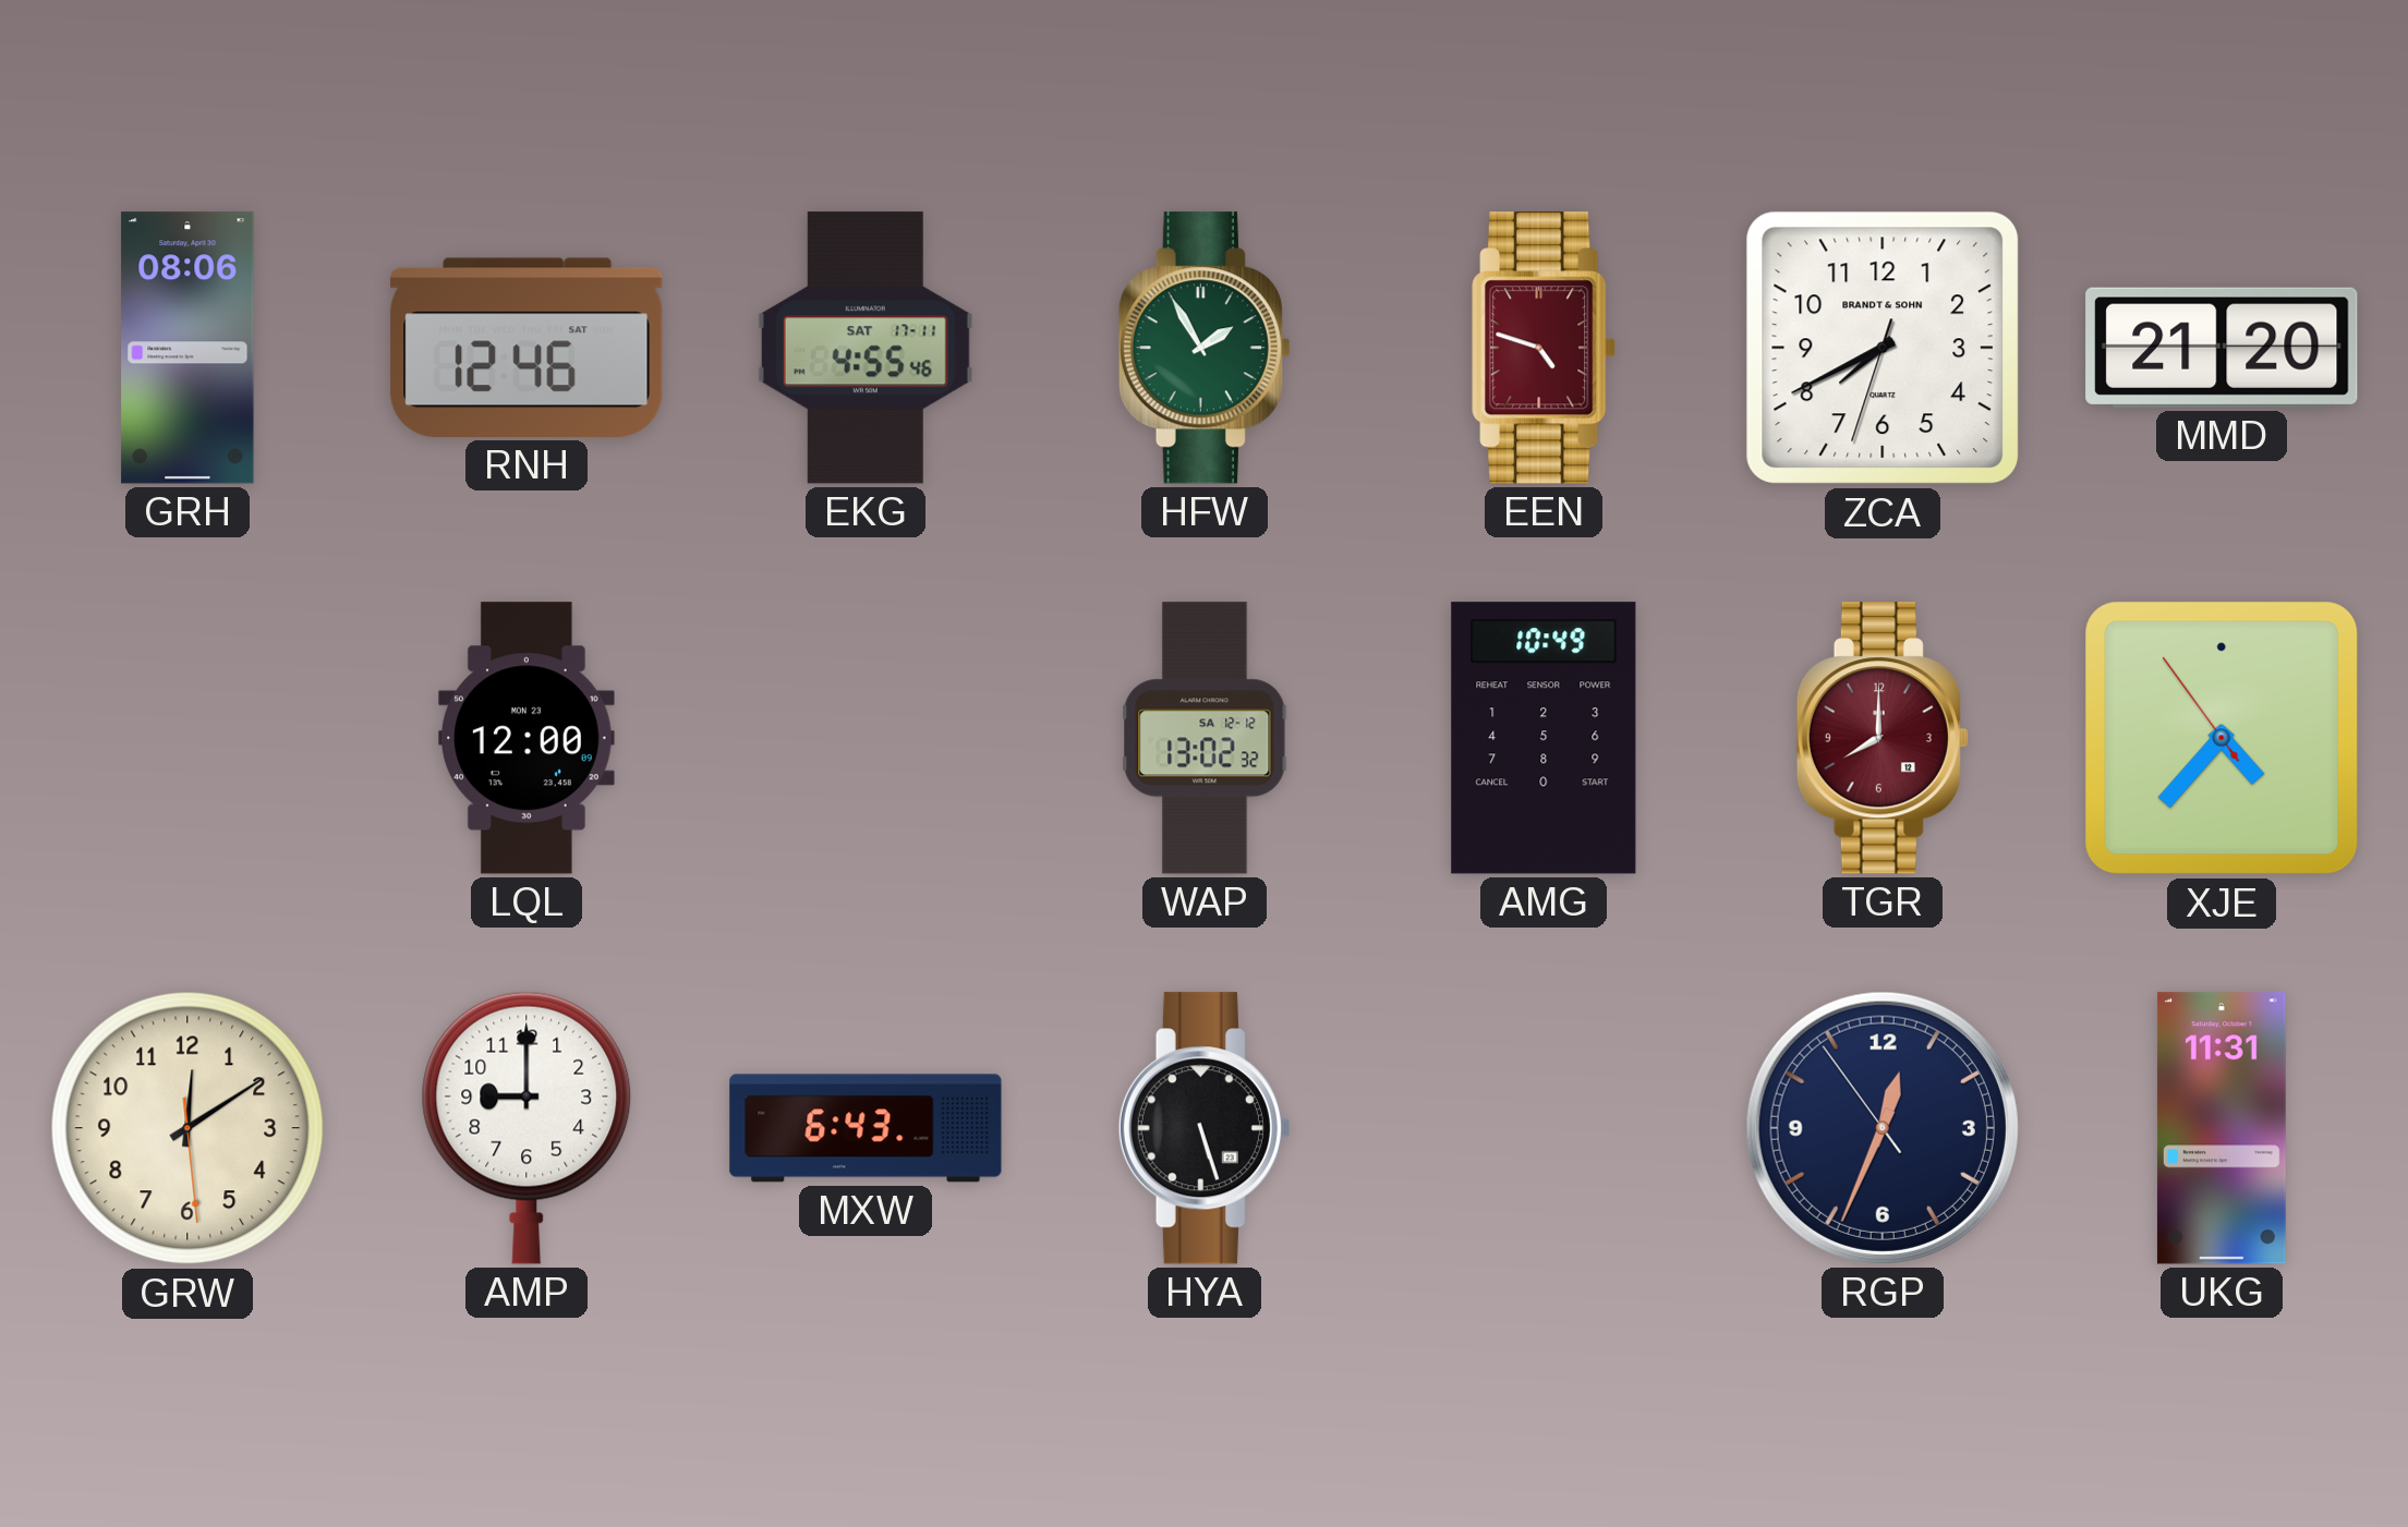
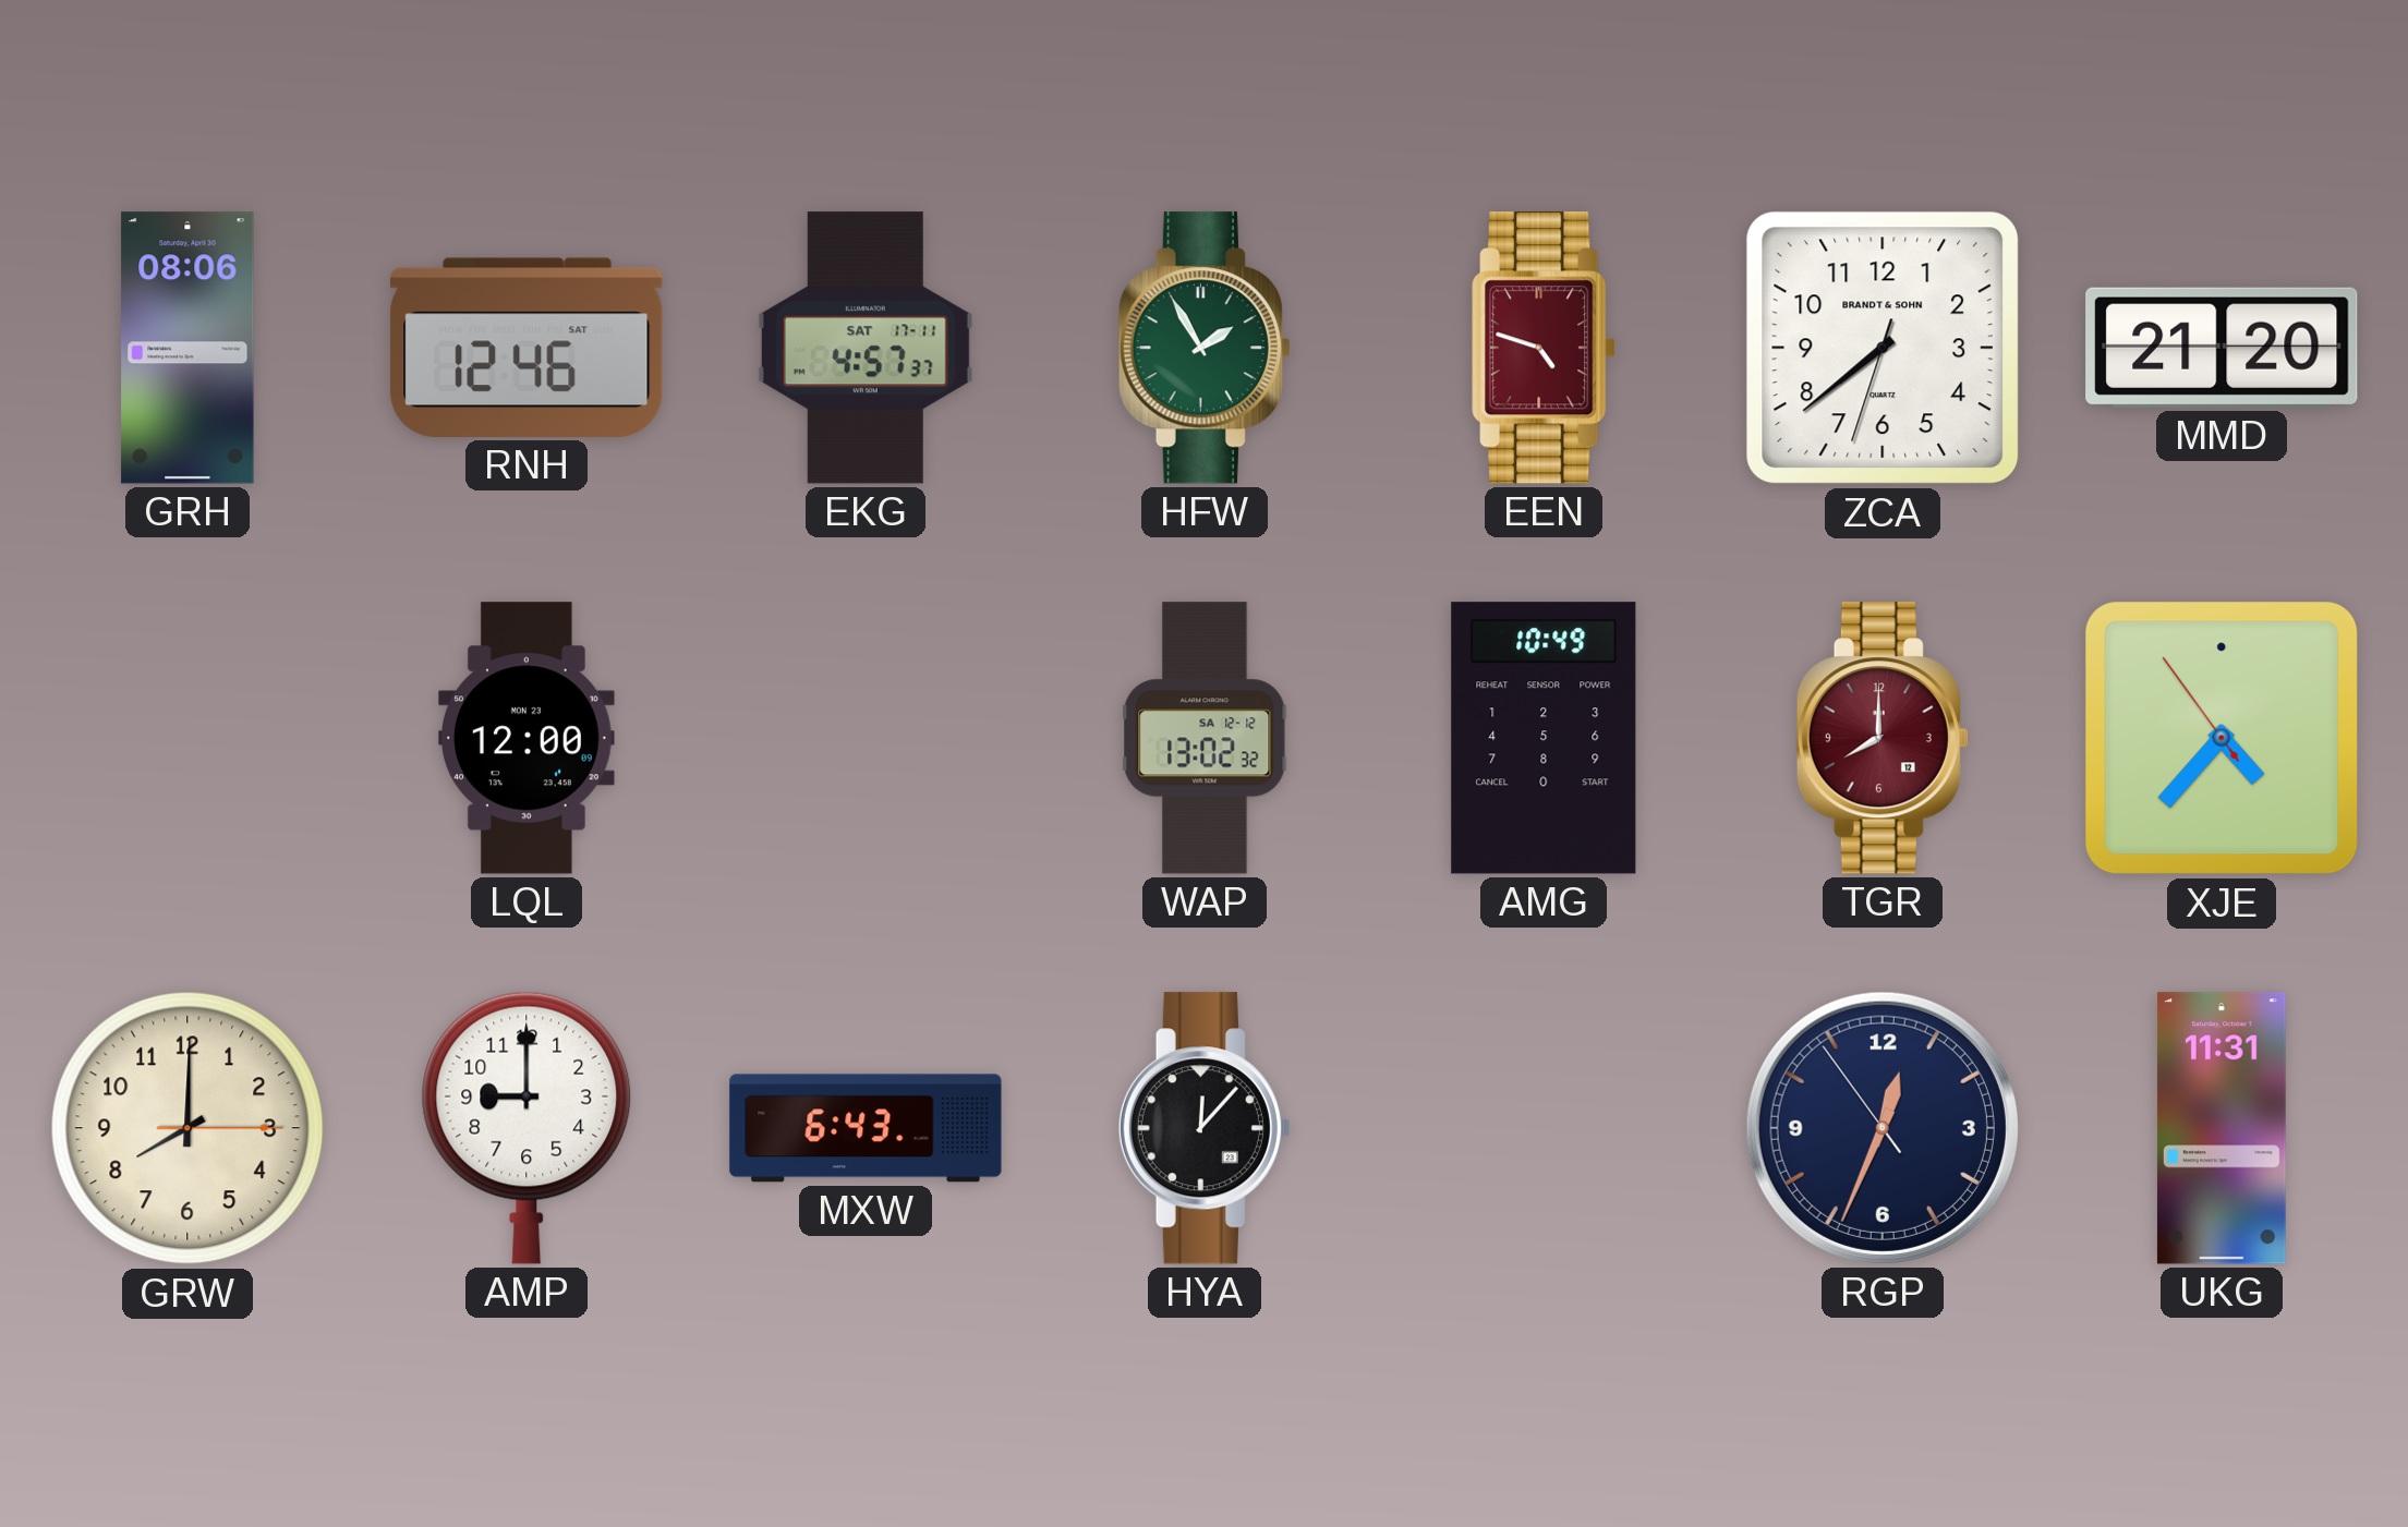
EKG: 4:55 -> 4:57
ZCA: 7:40 -> 7:38
GRW: 12:09 -> 8:00
HYA: 5:27 -> 12:07
